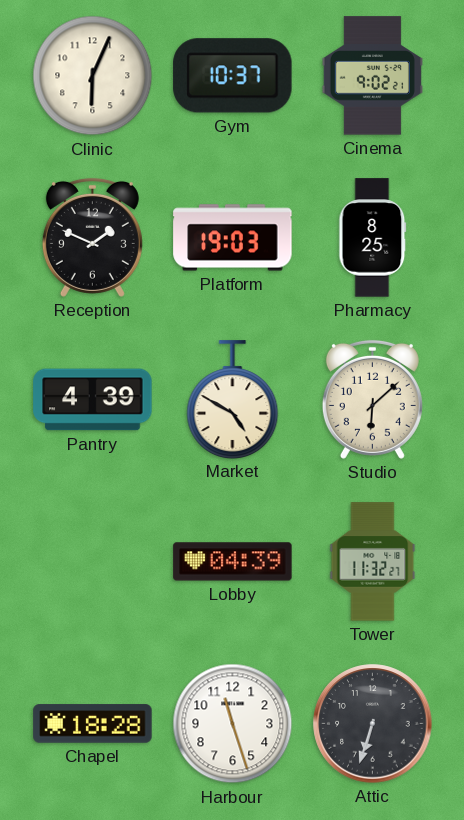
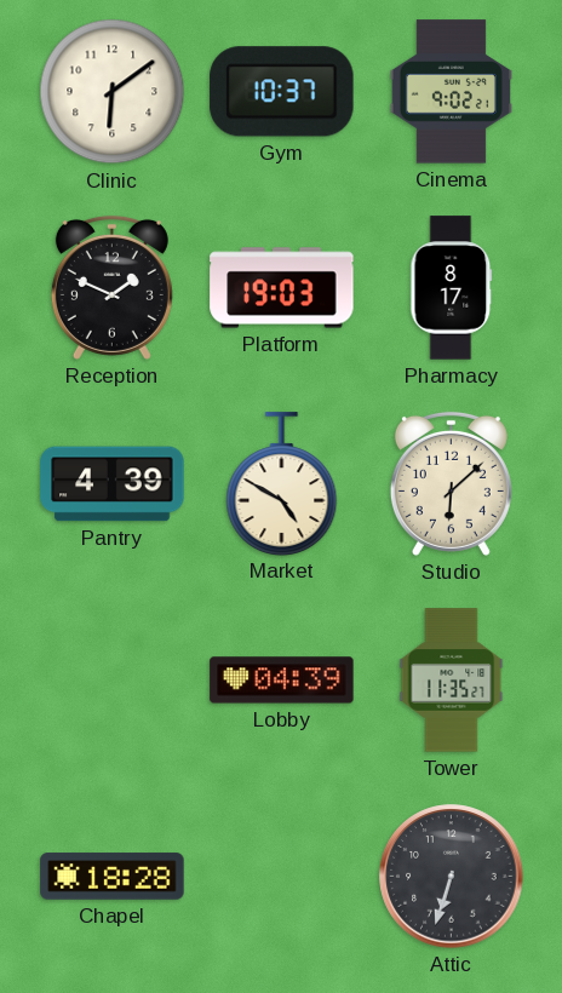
Clinic: 6:04 -> 6:09
Pharmacy: 8:25 -> 8:17
Tower: 11:32 -> 11:35
Harbour: 11:27 -> none
